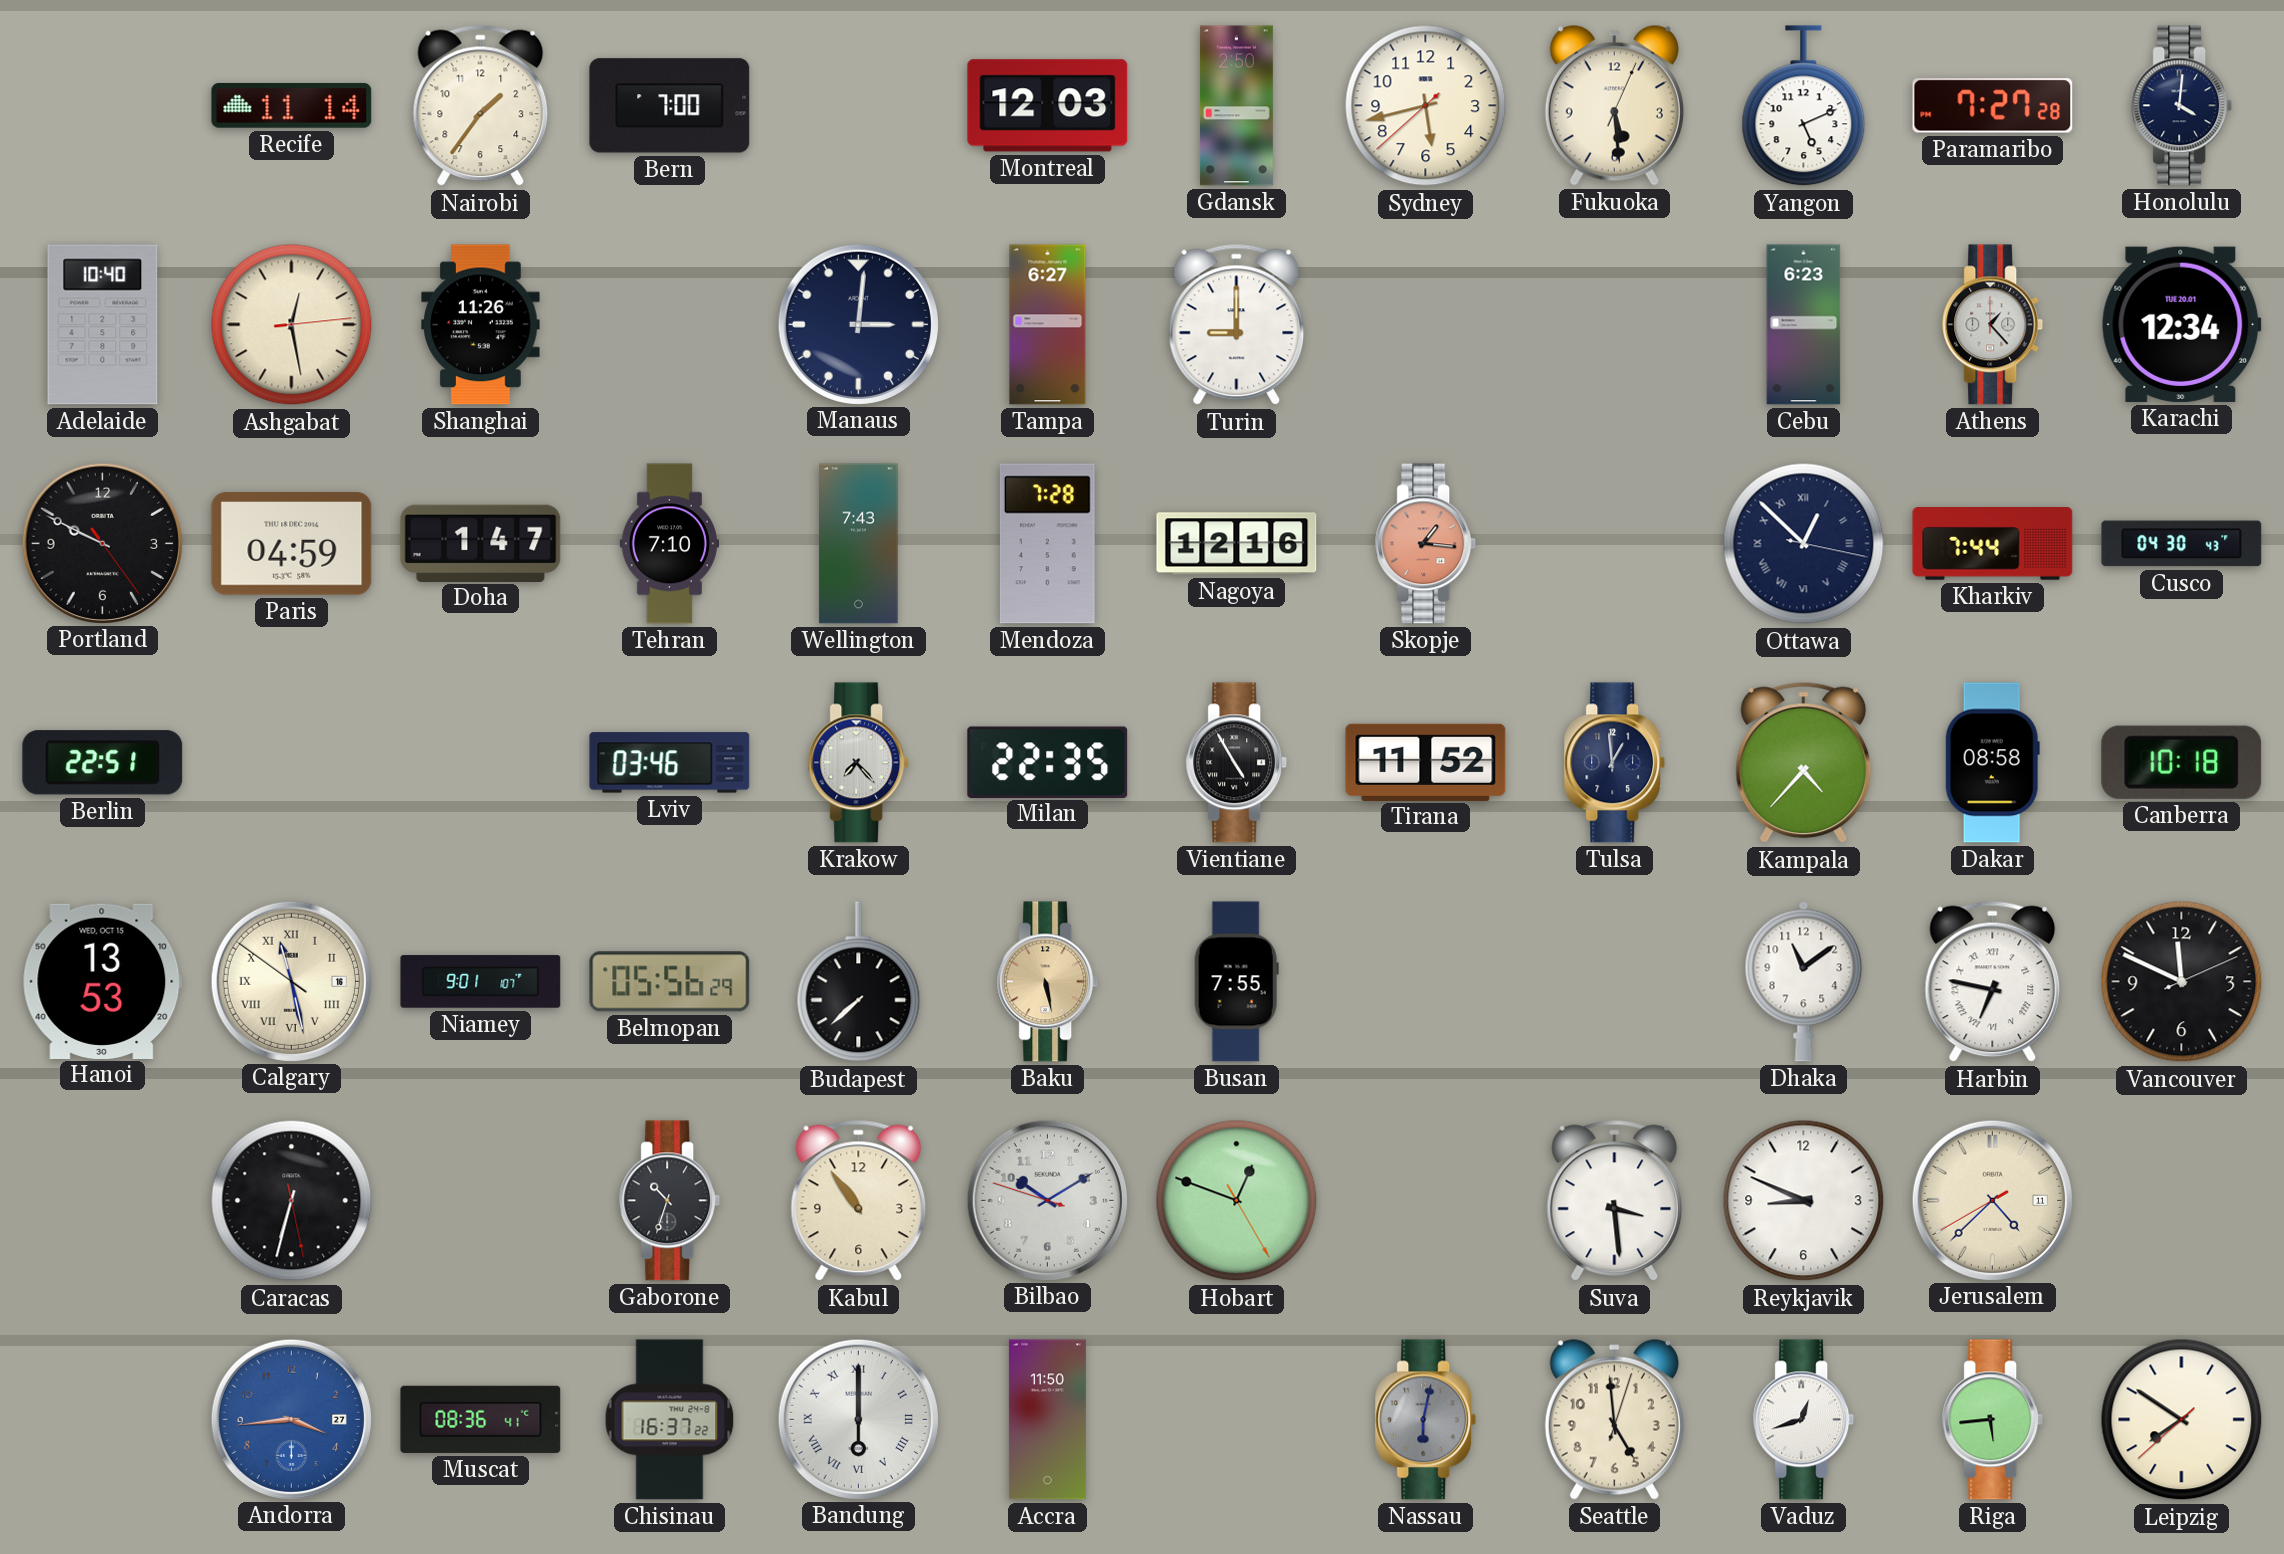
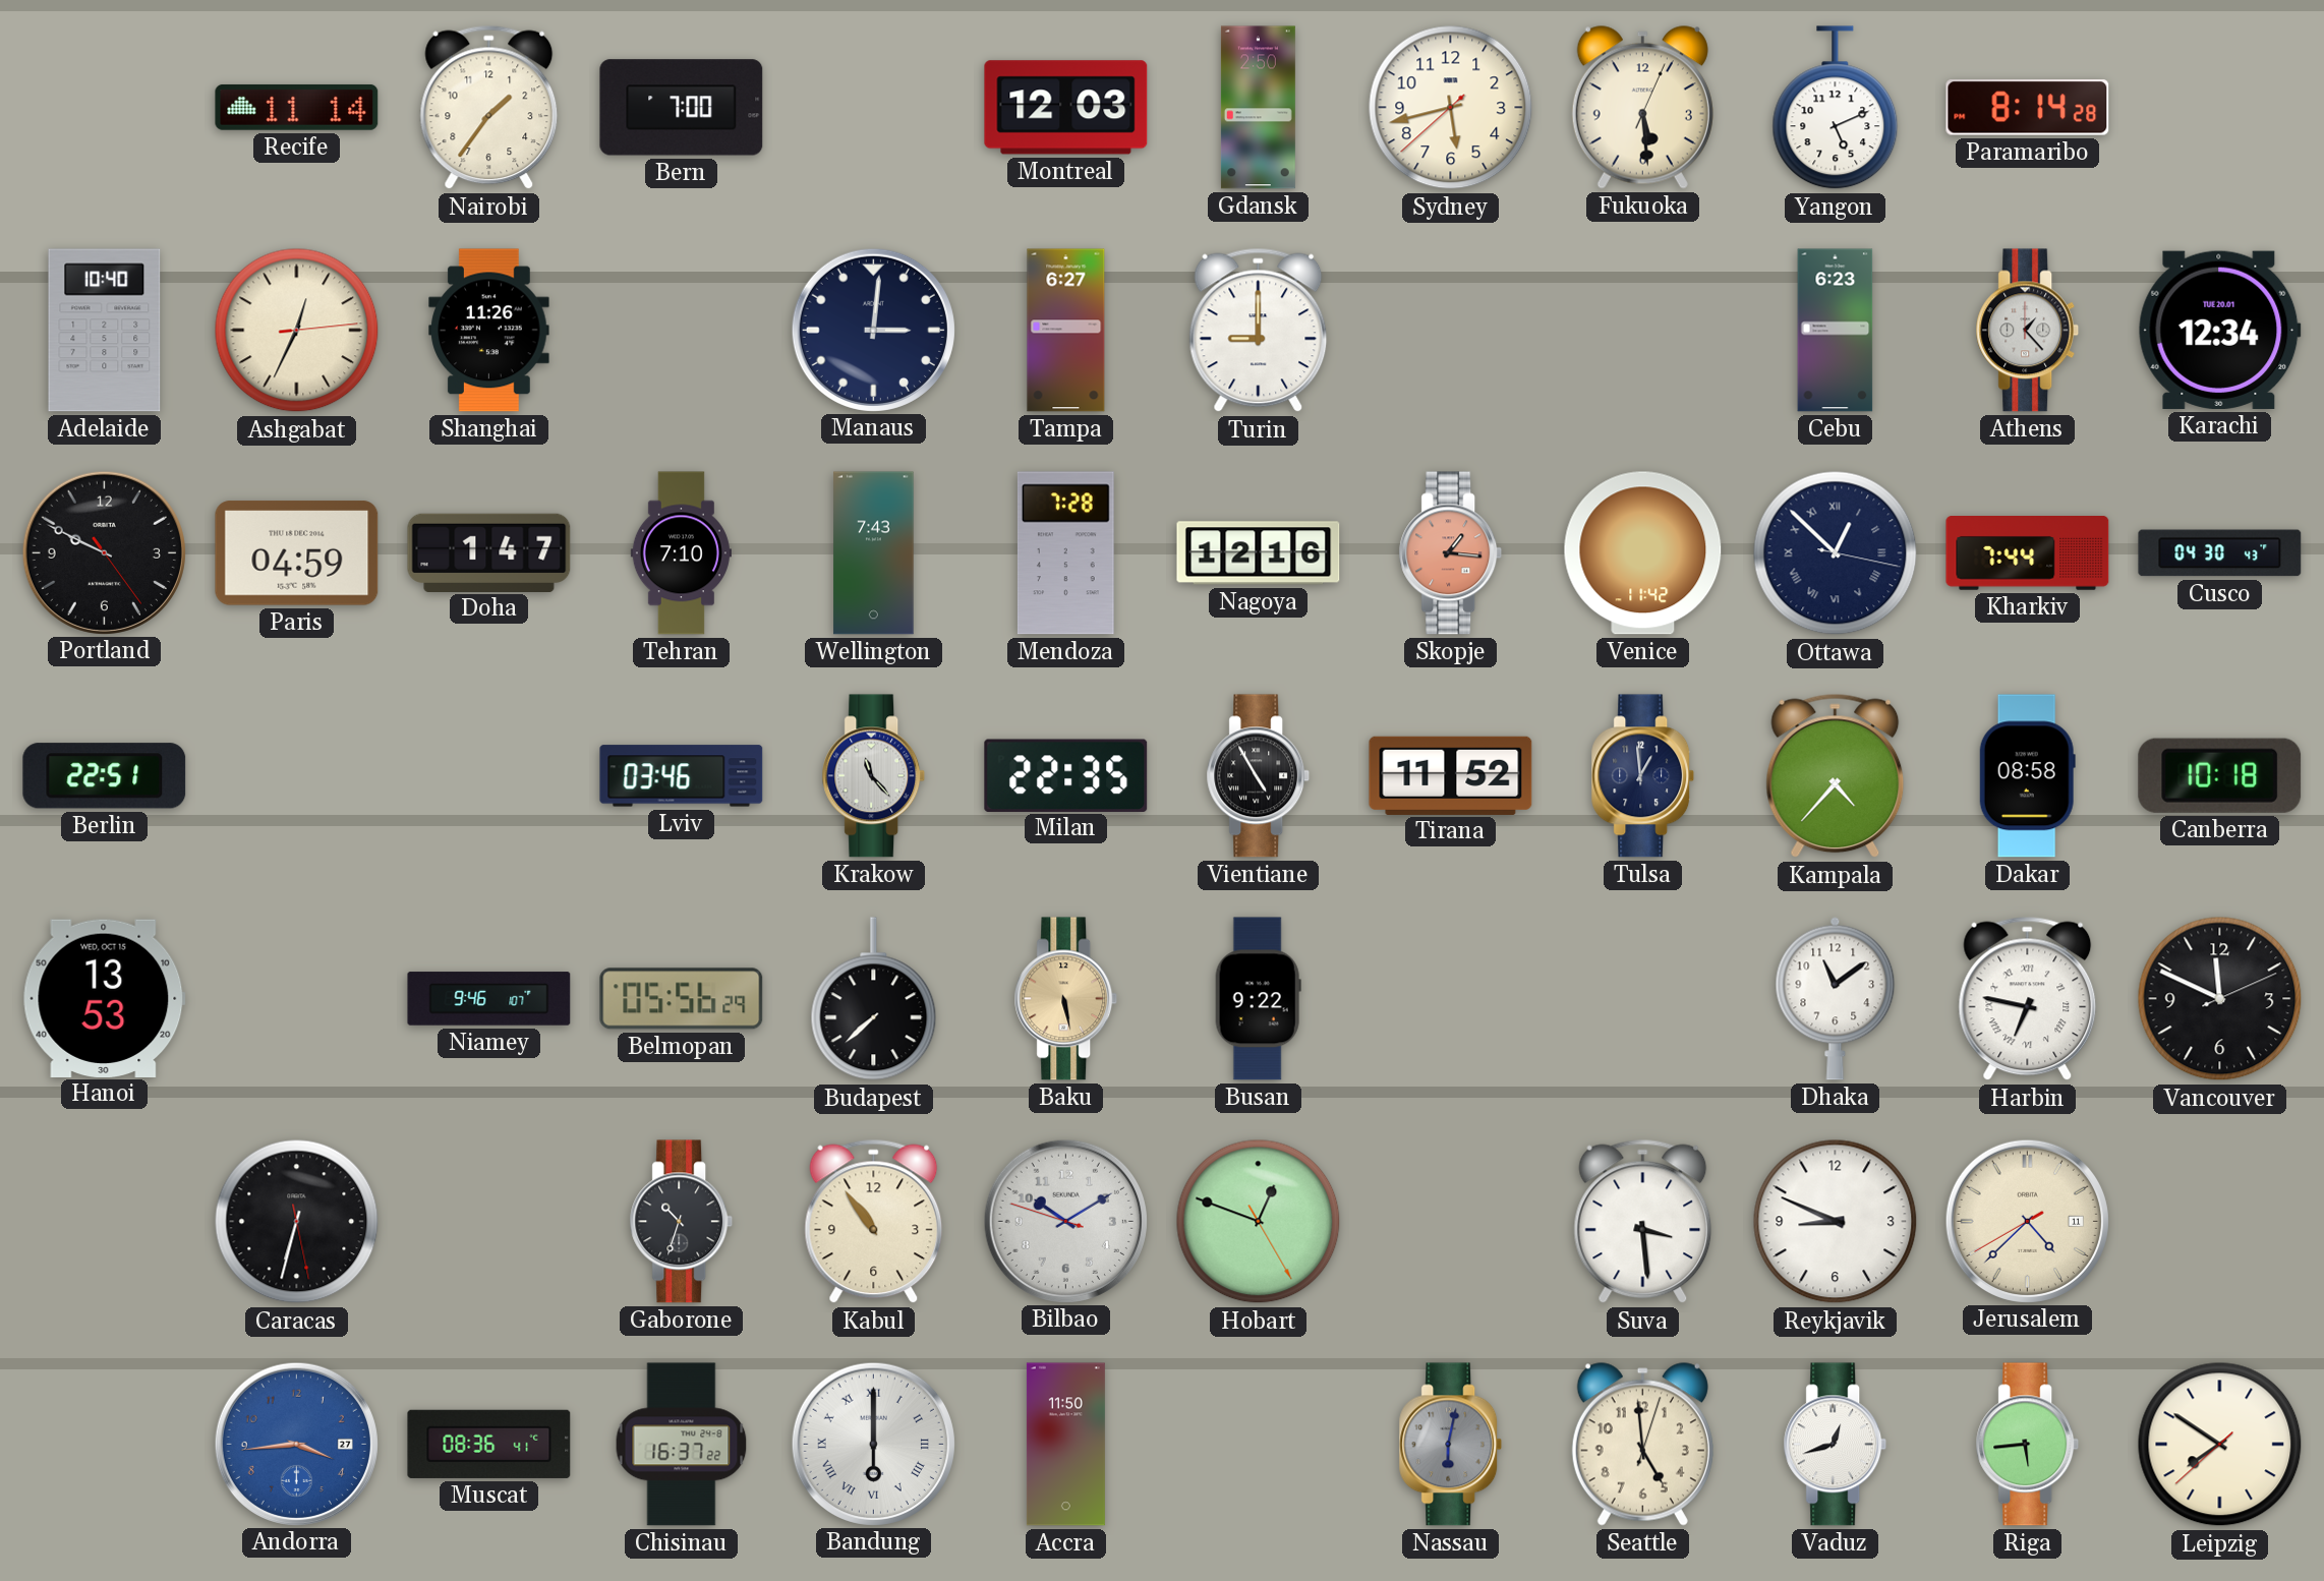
Paramaribo: 7:27 -> 8:14
Honolulu: 4:01 -> none
Ashgabat: 12:28 -> 12:34
Venice: none -> 11:42
Krakow: 7:23 -> 11:23
Calgary: 11:27 -> none
Niamey: 9:01 -> 9:46
Busan: 7:55 -> 9:22
